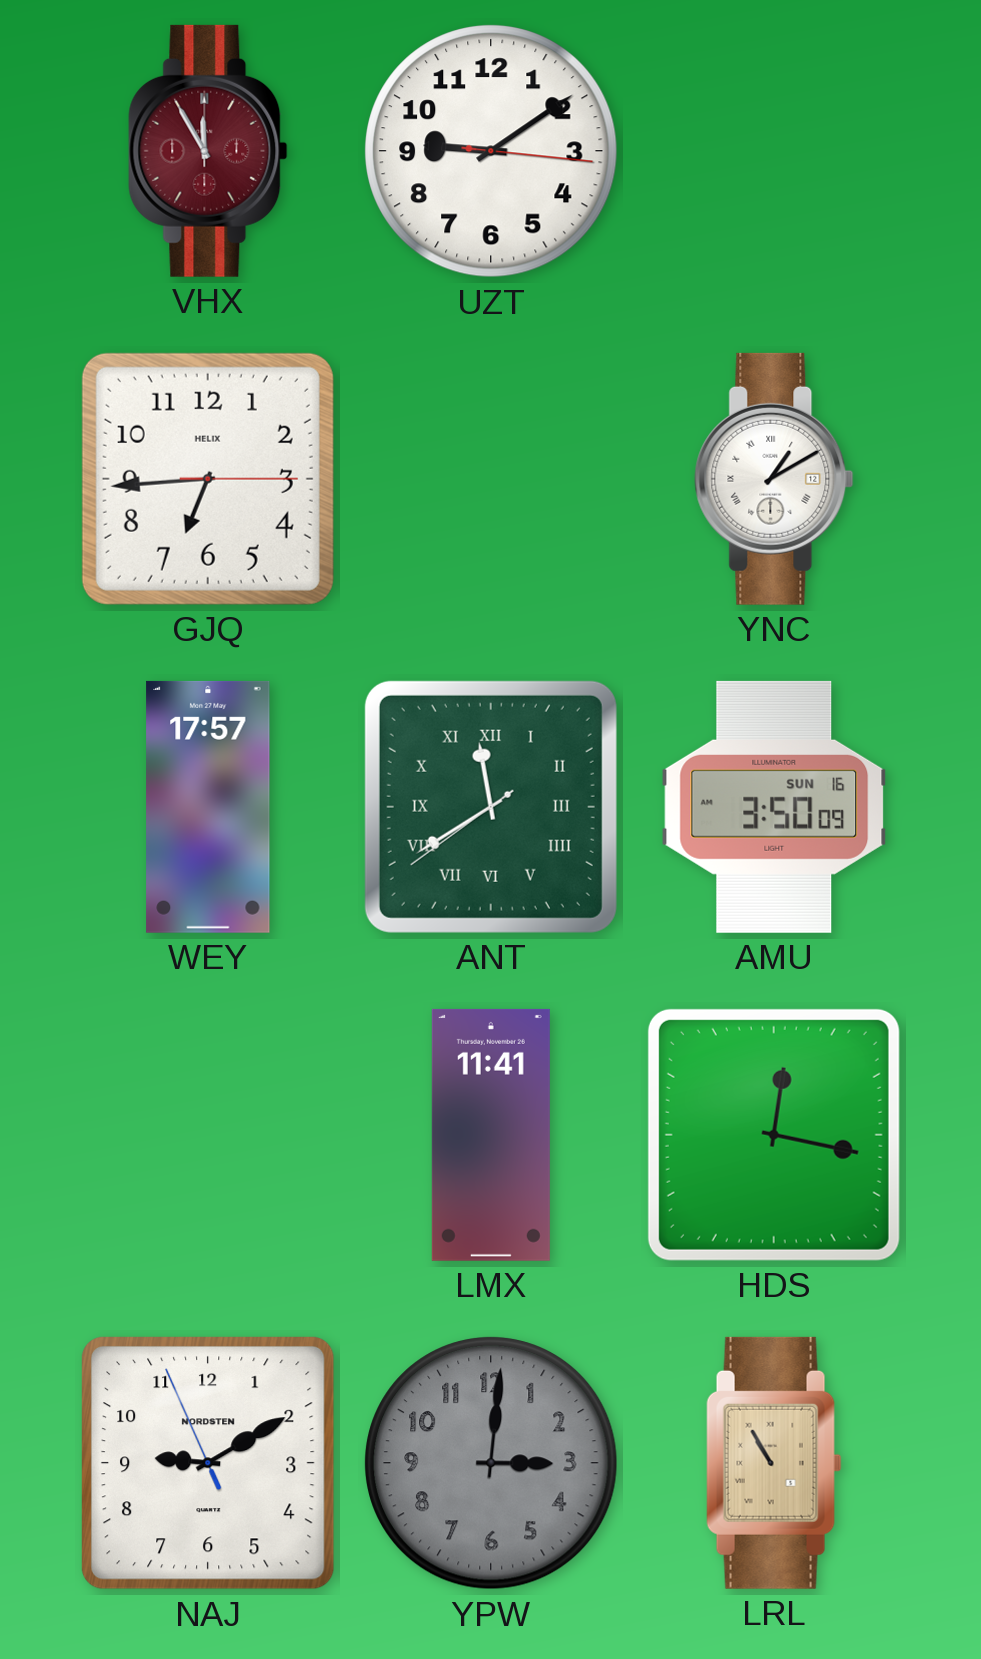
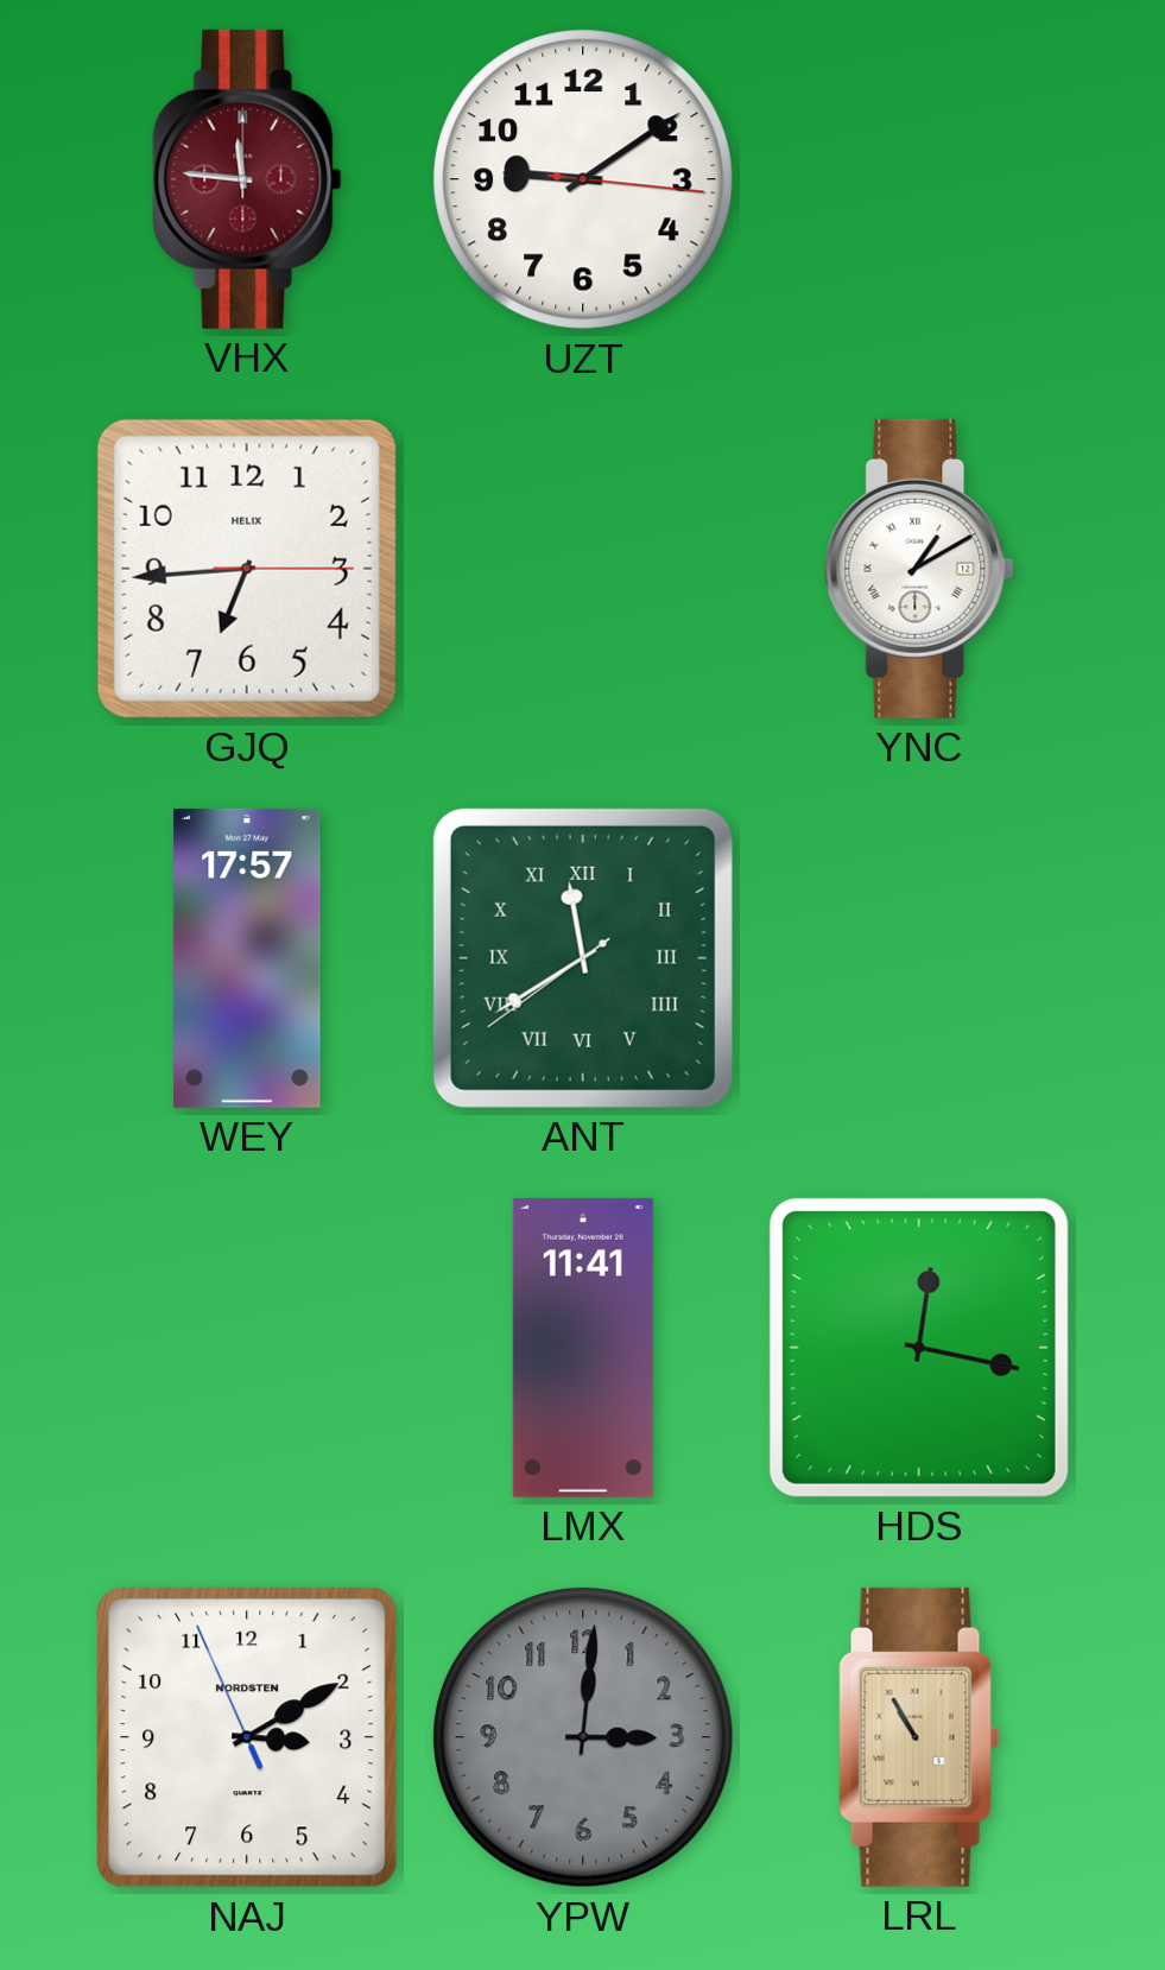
VHX: 11:55 -> 11:46
AMU: 3:50 -> none
NAJ: 9:09 -> 3:09
